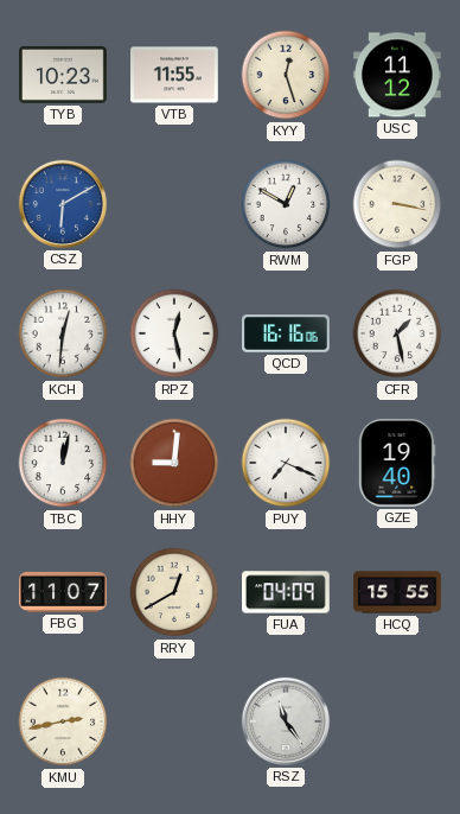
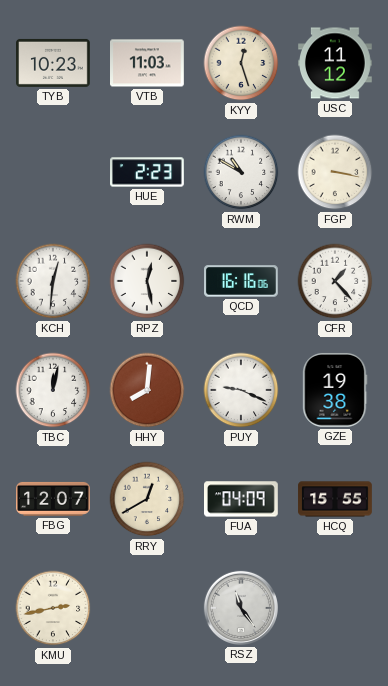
VTB: 11:55 -> 11:03
CSZ: 6:10 -> none
HUE: none -> 2:23
RWM: 12:50 -> 10:50
CFR: 1:28 -> 1:23
HHY: 9:01 -> 8:01
PUY: 7:19 -> 9:19
GZE: 19:40 -> 19:38
FBG: 11:07 -> 12:07
